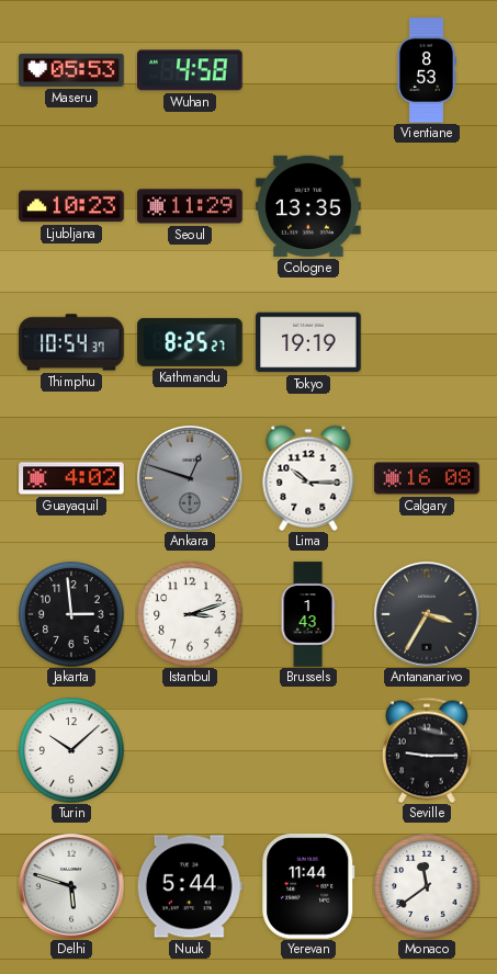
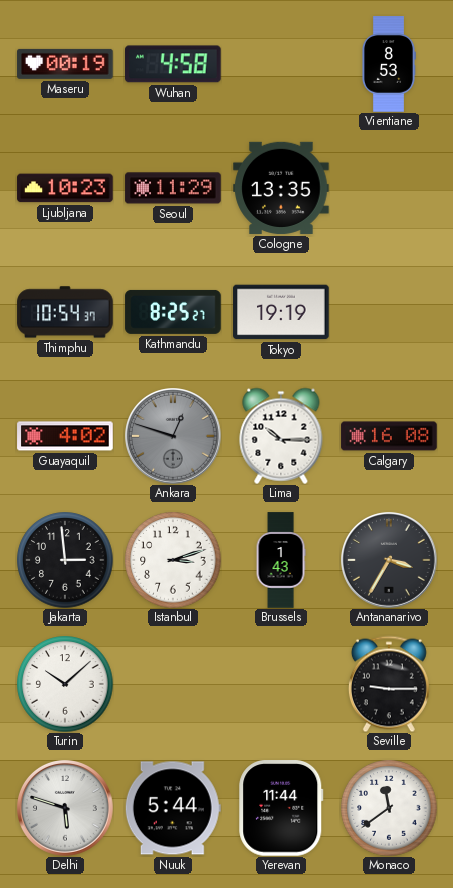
Maseru: 05:53 -> 00:19
